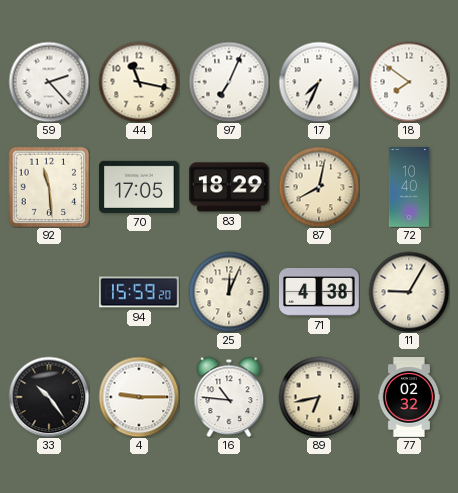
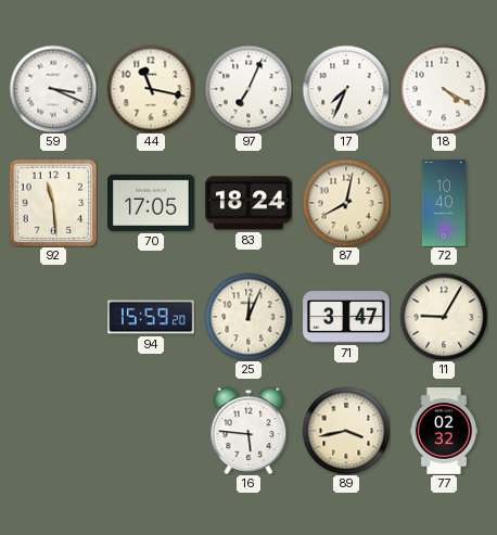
59: 2:23 -> 3:19
18: 7:51 -> 4:20
83: 18:29 -> 18:24
71: 4:38 -> 3:47
33: 10:24 -> none
4: 9:15 -> none
16: 10:46 -> 5:46
89: 6:43 -> 3:43
